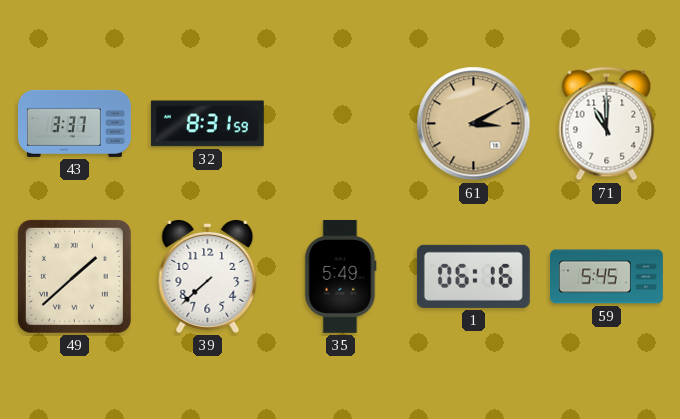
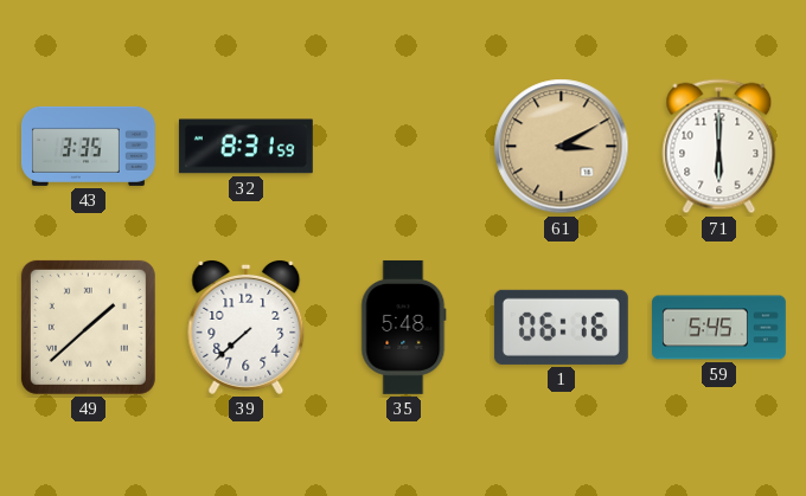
43: 3:37 -> 3:35
71: 11:00 -> 6:00
35: 5:49 -> 5:48
